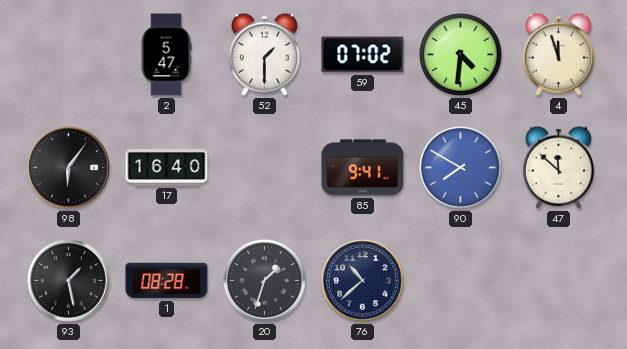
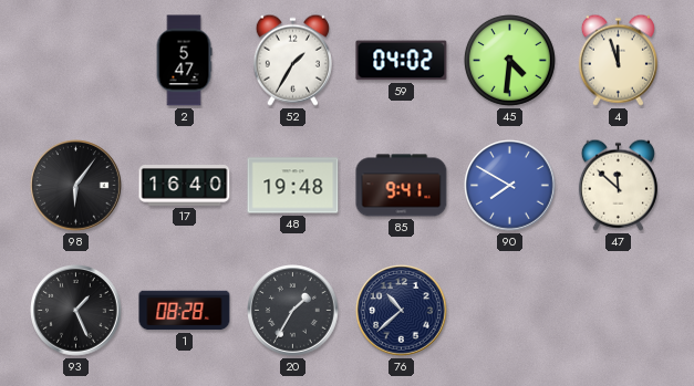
52: 1:30 -> 1:35
59: 07:02 -> 04:02
48: none -> 19:48
93: 1:28 -> 1:26
20: 1:33 -> 1:35
